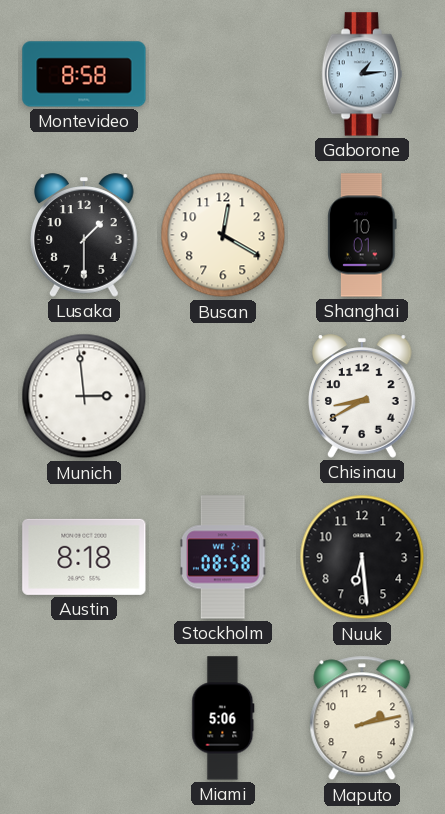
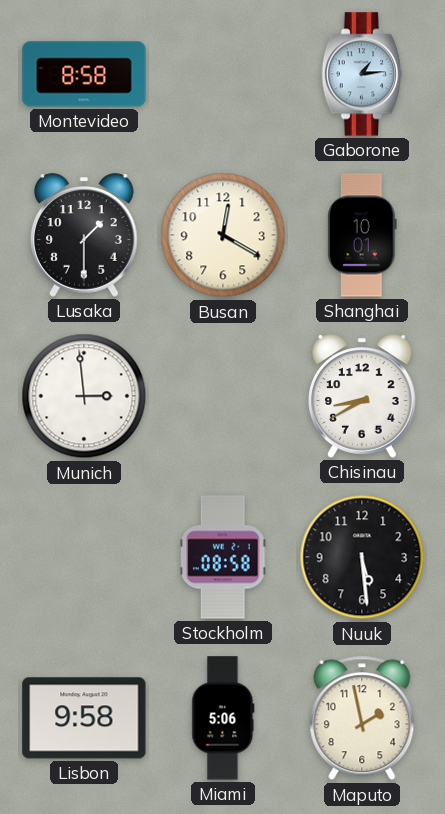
Austin: 8:18 -> none
Nuuk: 6:29 -> 5:29
Lisbon: none -> 9:58
Maputo: 2:13 -> 1:58
